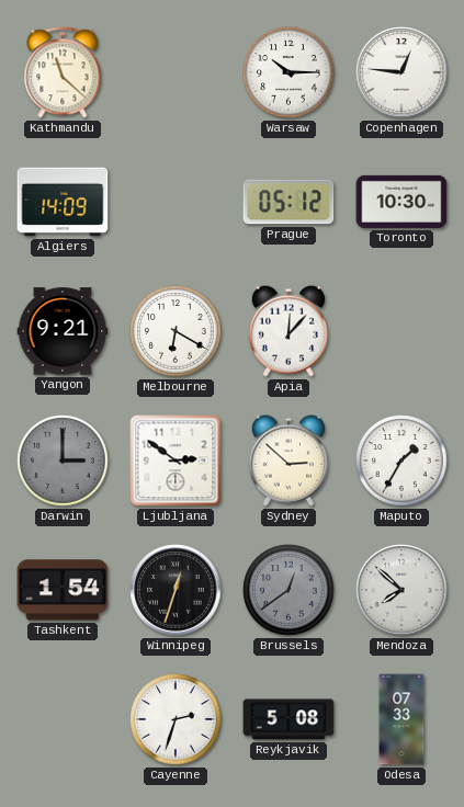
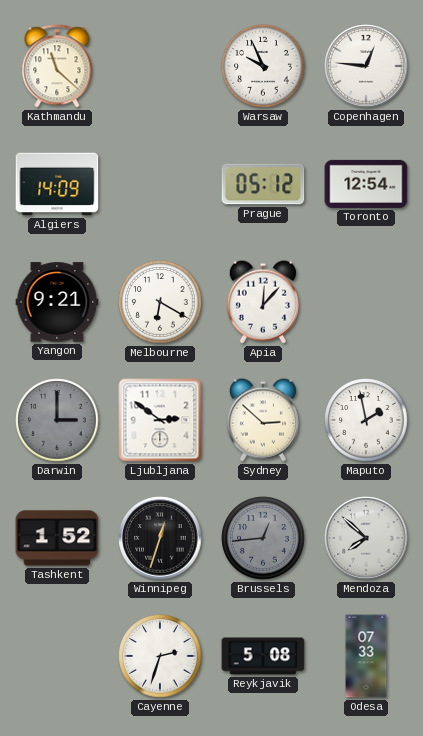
Warsaw: 10:15 -> 9:56
Toronto: 10:30 -> 12:54
Maputo: 1:35 -> 1:58
Tashkent: 1:54 -> 1:52
Brussels: 12:39 -> 12:44
